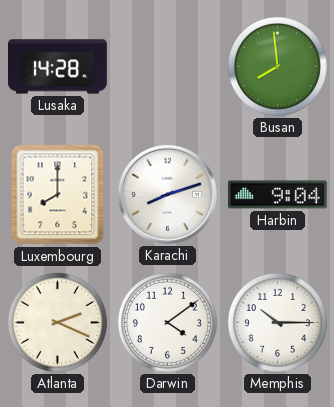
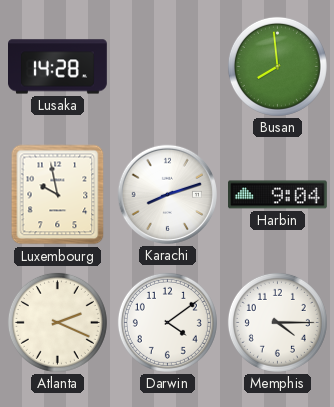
Luxembourg: 8:00 -> 9:58
Memphis: 10:15 -> 4:15
